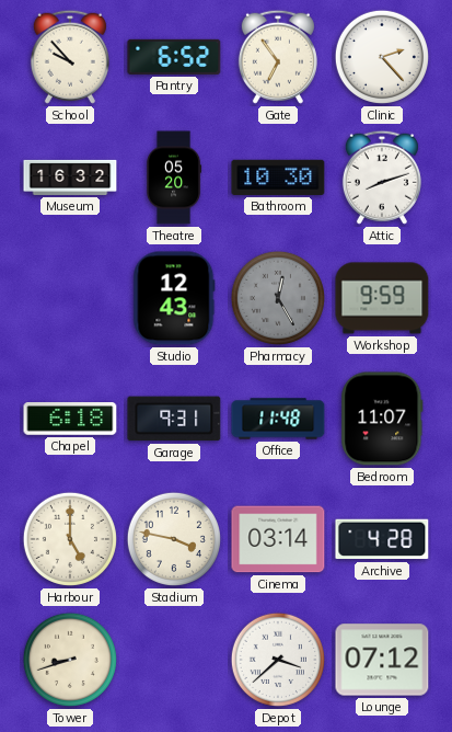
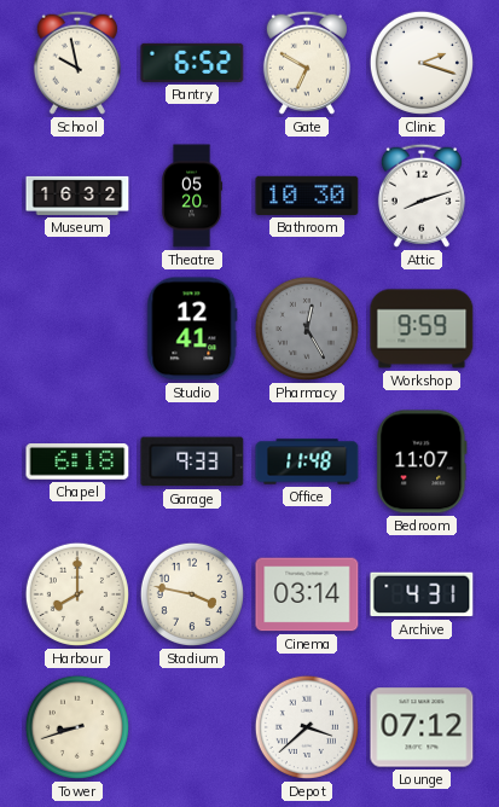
School: 9:53 -> 9:58
Gate: 6:54 -> 6:50
Clinic: 2:23 -> 2:18
Studio: 12:43 -> 12:41
Garage: 9:31 -> 9:33
Harbour: 5:00 -> 8:00
Archive: 4:28 -> 4:31
